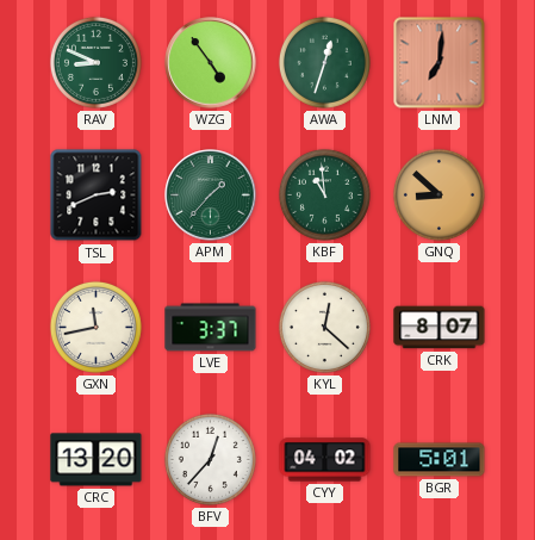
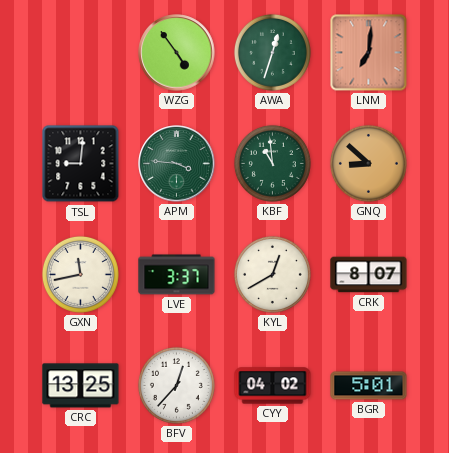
RAV: 8:49 -> none
TSL: 2:41 -> 9:01
APM: 1:37 -> 3:46
KYL: 12:22 -> 12:40
CRC: 13:20 -> 13:25
